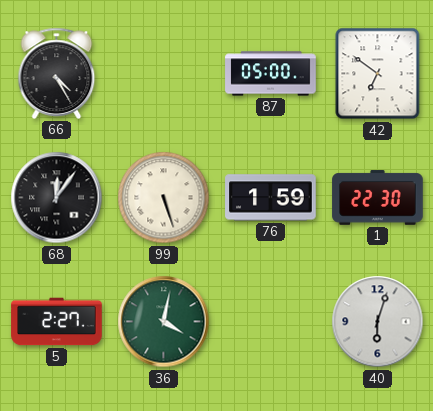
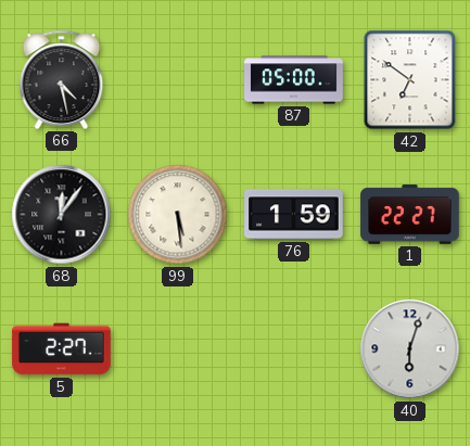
66: 4:25 -> 4:28
99: 5:27 -> 5:29
1: 22:30 -> 22:27
36: 4:02 -> none
